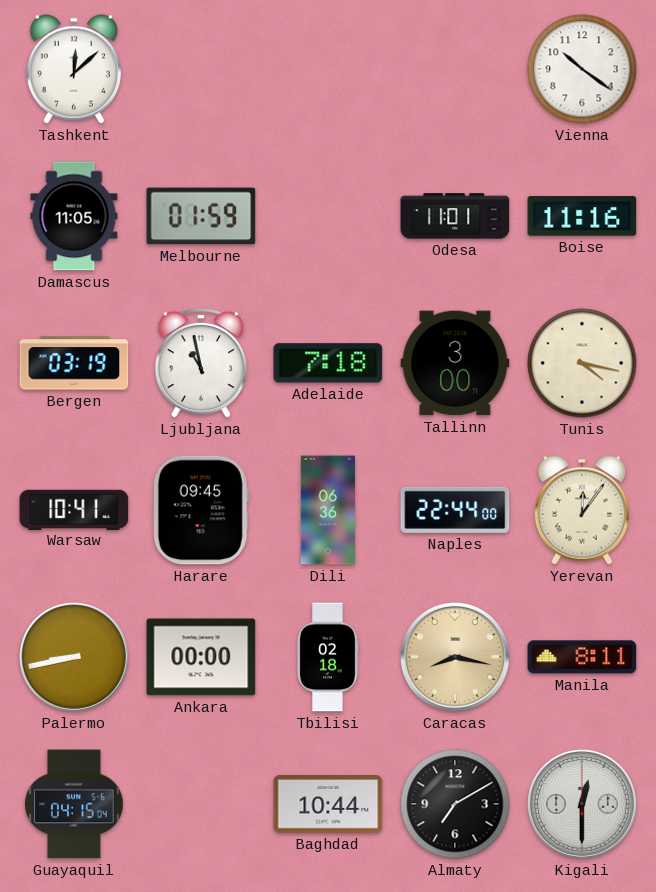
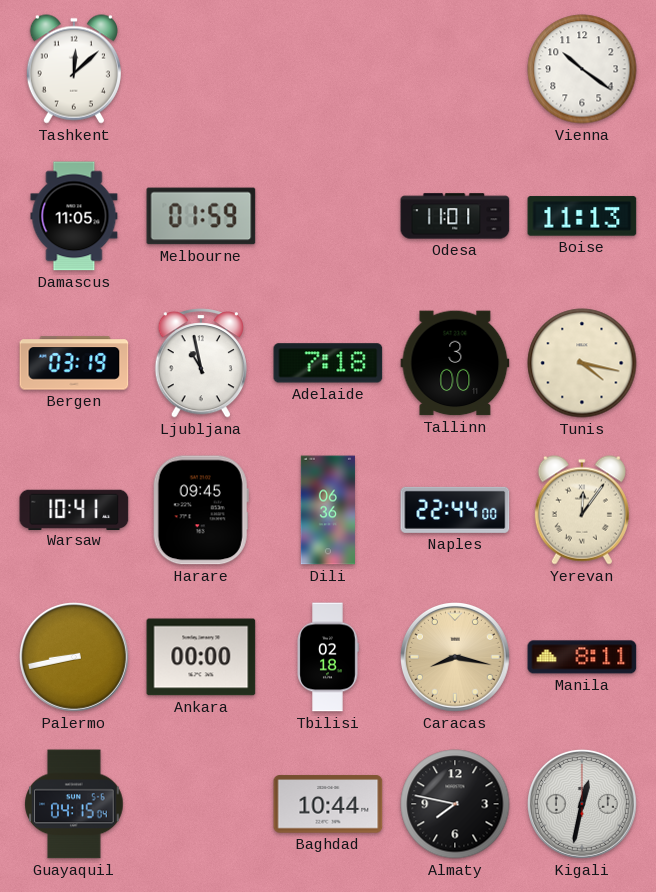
Boise: 11:16 -> 11:13
Almaty: 7:10 -> 7:47
Kigali: 12:30 -> 12:32
